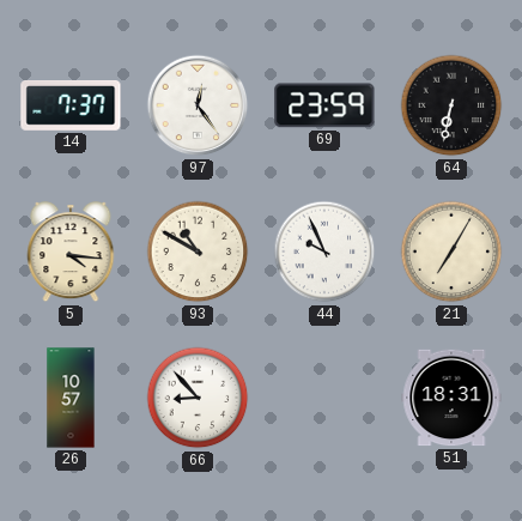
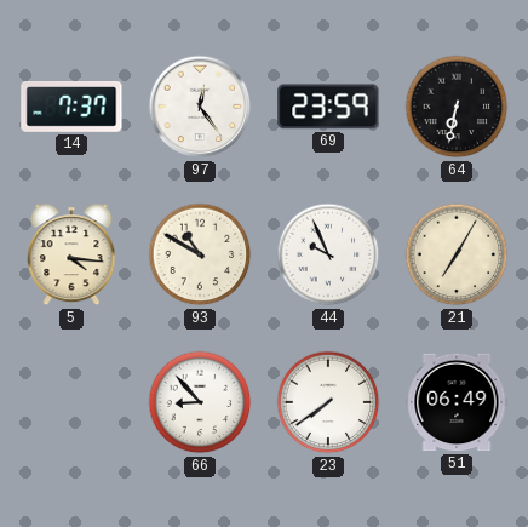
26: 10:57 -> none
23: none -> 7:39
51: 18:31 -> 06:49
